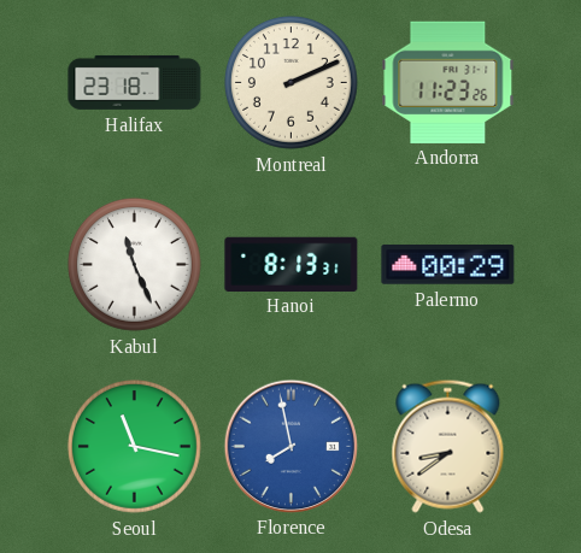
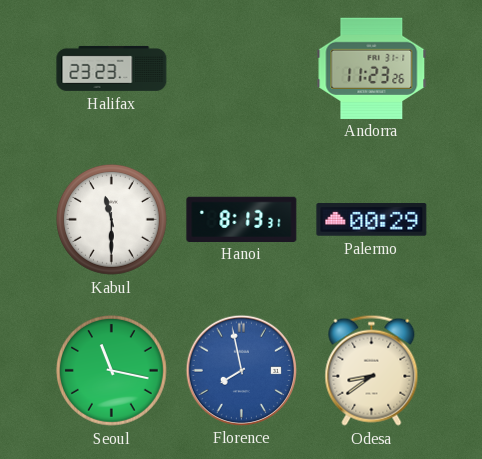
Halifax: 23:18 -> 23:23
Montreal: 2:11 -> none
Kabul: 11:26 -> 11:30
